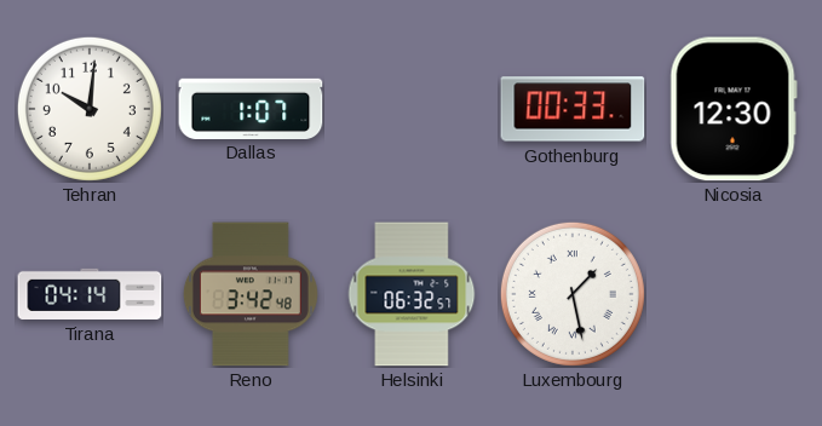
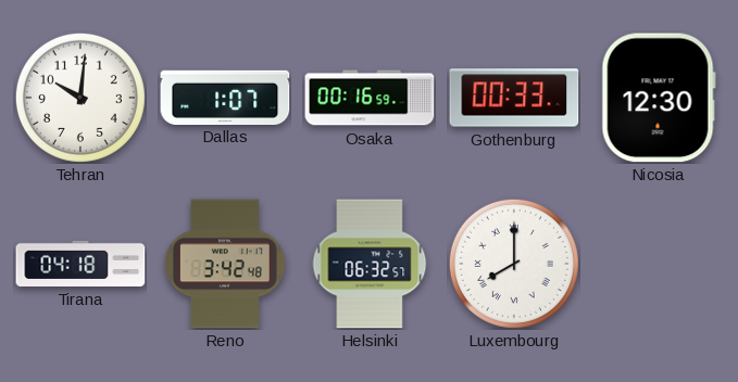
Osaka: none -> 00:16
Tirana: 04:14 -> 04:18
Luxembourg: 1:28 -> 8:00
